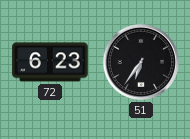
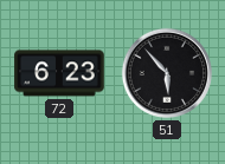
51: 6:36 -> 5:53
